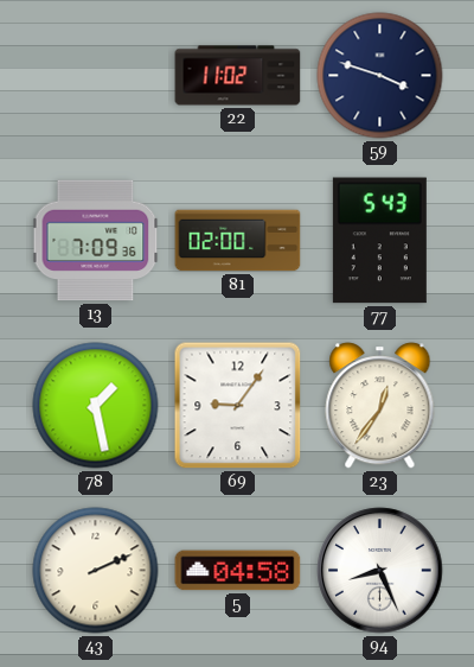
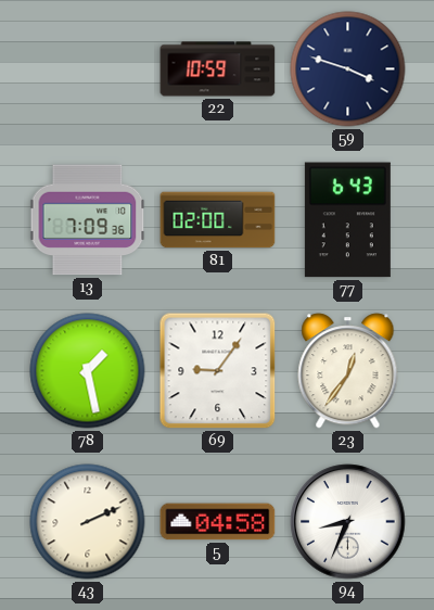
22: 11:02 -> 10:59
77: 5:43 -> 6:43
94: 8:26 -> 8:34
